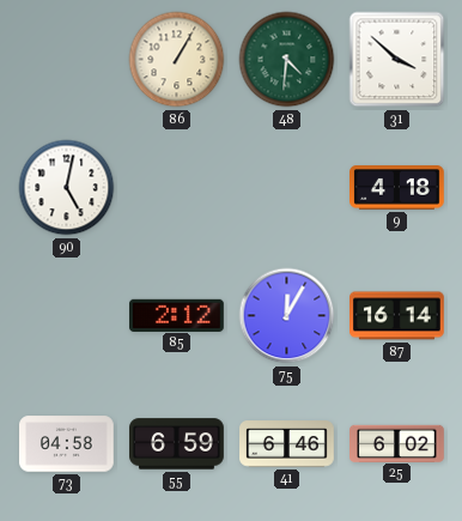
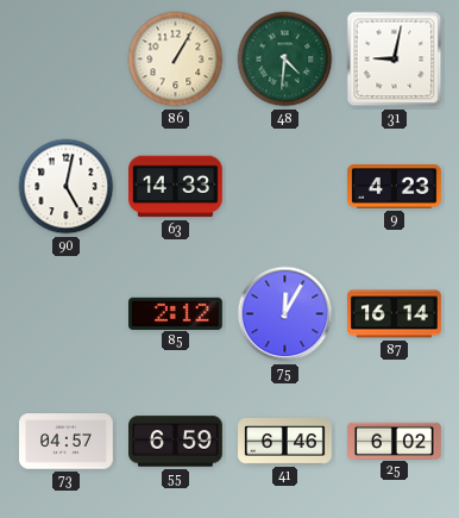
31: 3:52 -> 9:02
63: none -> 14:33
9: 4:18 -> 4:23
73: 04:58 -> 04:57
